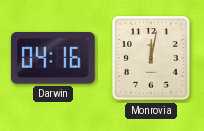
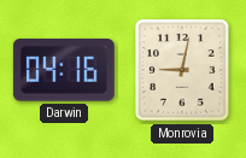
Monrovia: 12:02 -> 9:02
